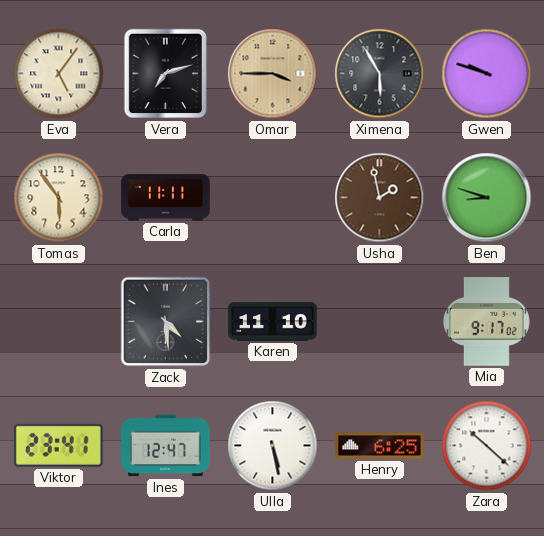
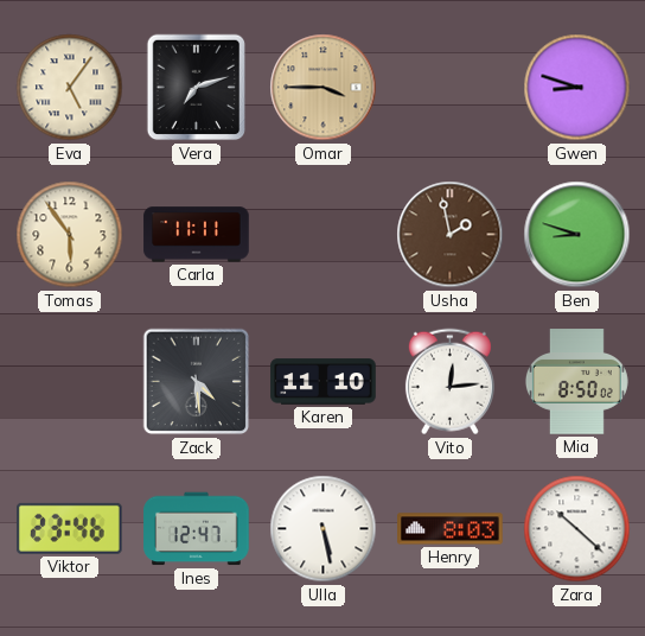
Ximena: 5:55 -> none
Gwen: 9:48 -> 8:48
Vito: none -> 12:14
Mia: 9:17 -> 8:50
Viktor: 23:41 -> 23:46
Henry: 6:25 -> 8:03
